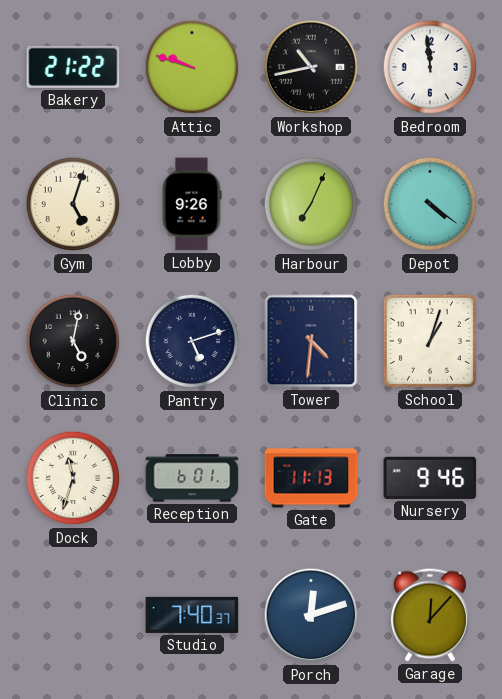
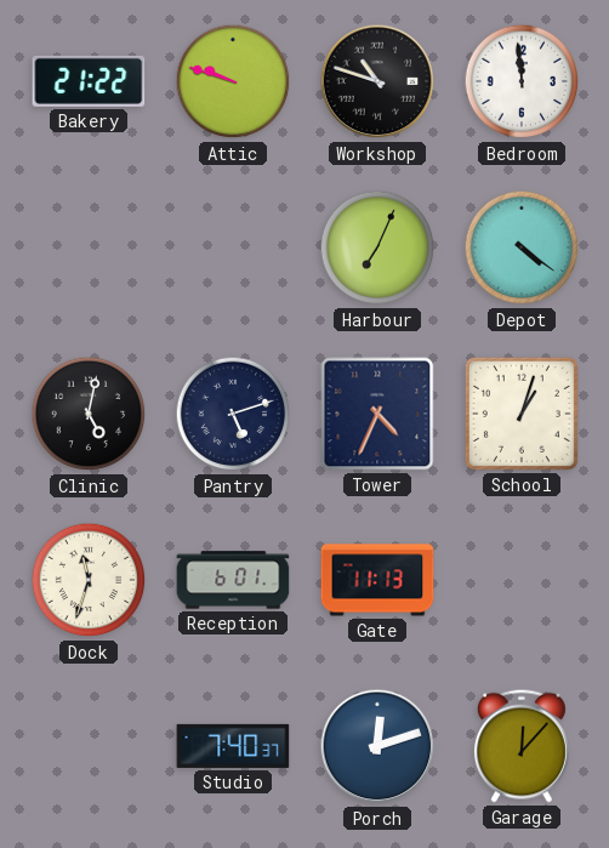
Workshop: 10:43 -> 10:48
Gym: 5:03 -> none
Lobby: 9:26 -> none
Tower: 4:31 -> 4:34
Nursery: 9:46 -> none
